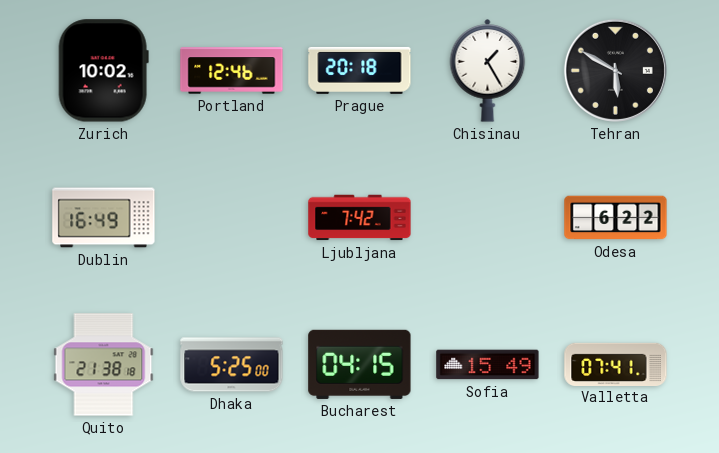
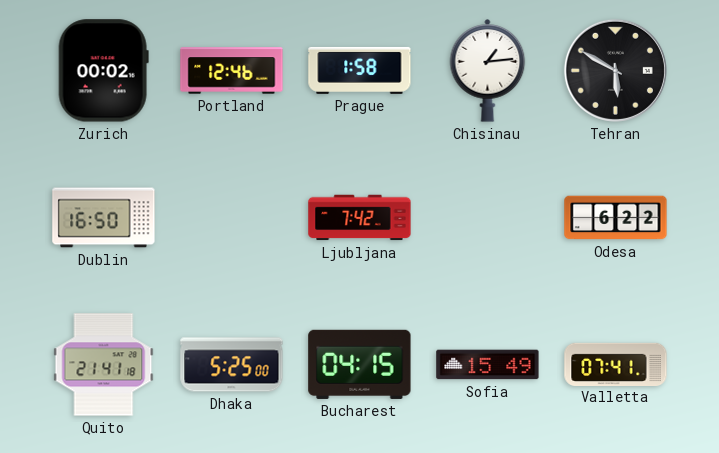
Zurich: 10:02 -> 00:02
Prague: 20:18 -> 1:58
Chisinau: 1:25 -> 1:14
Dublin: 16:49 -> 16:50
Quito: 21:38 -> 21:41
